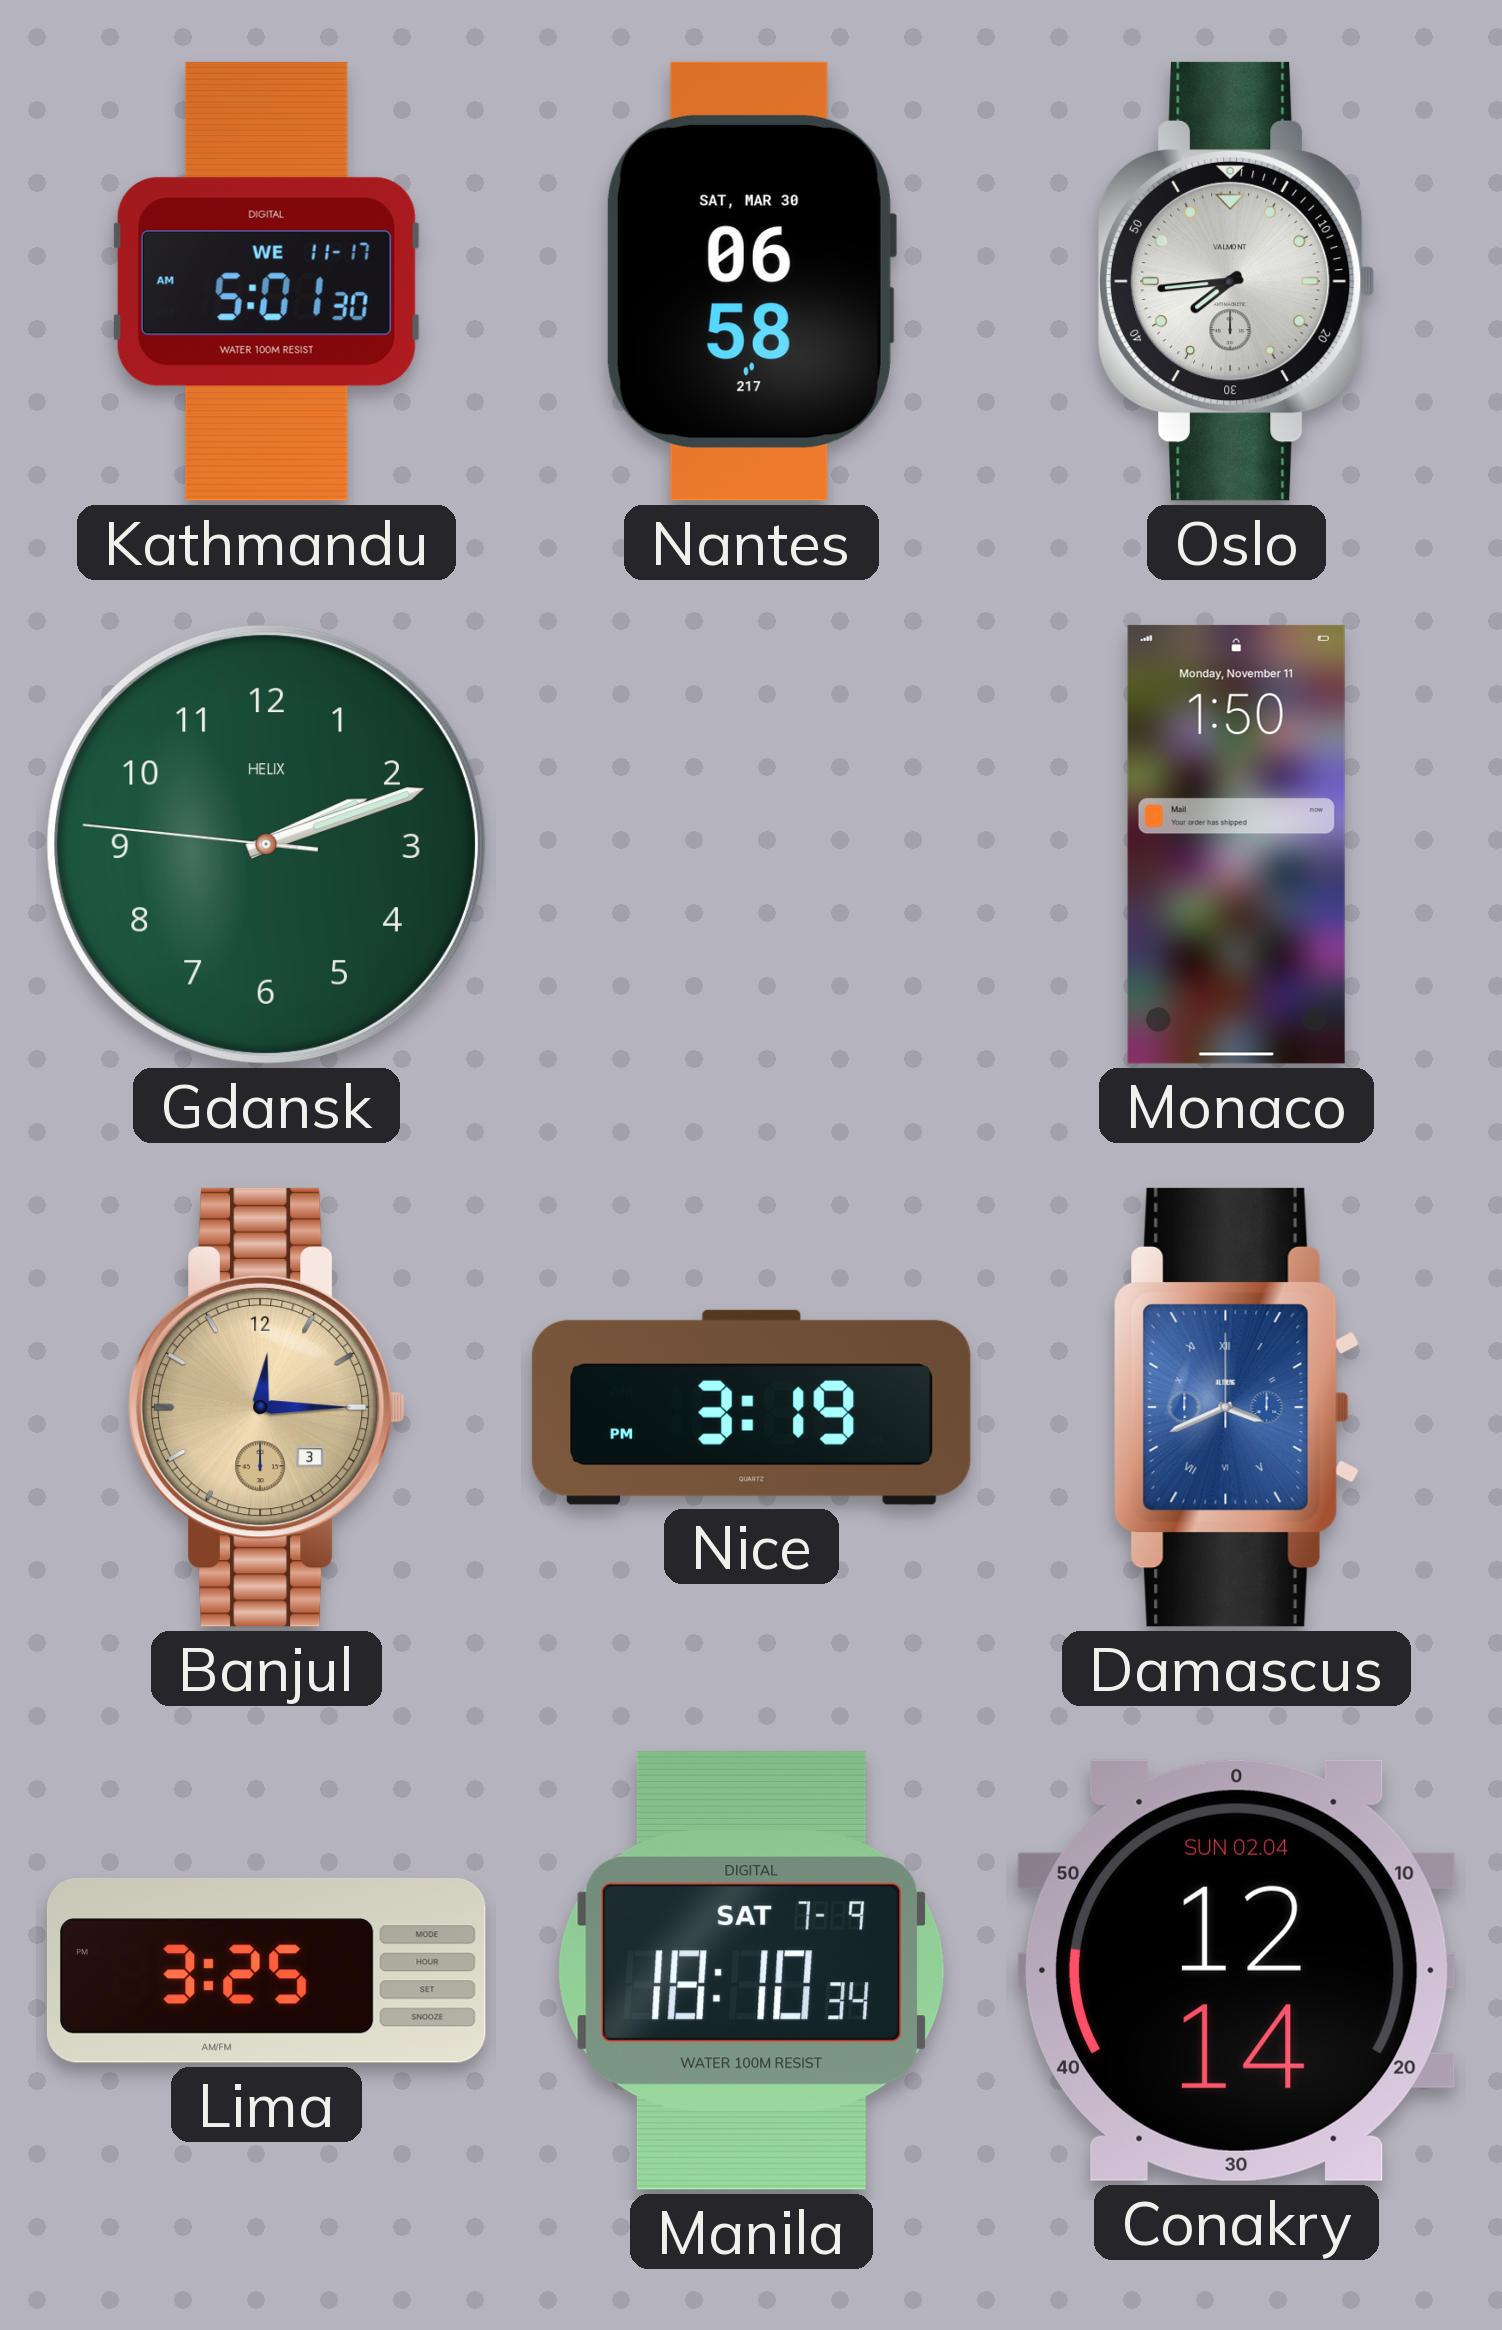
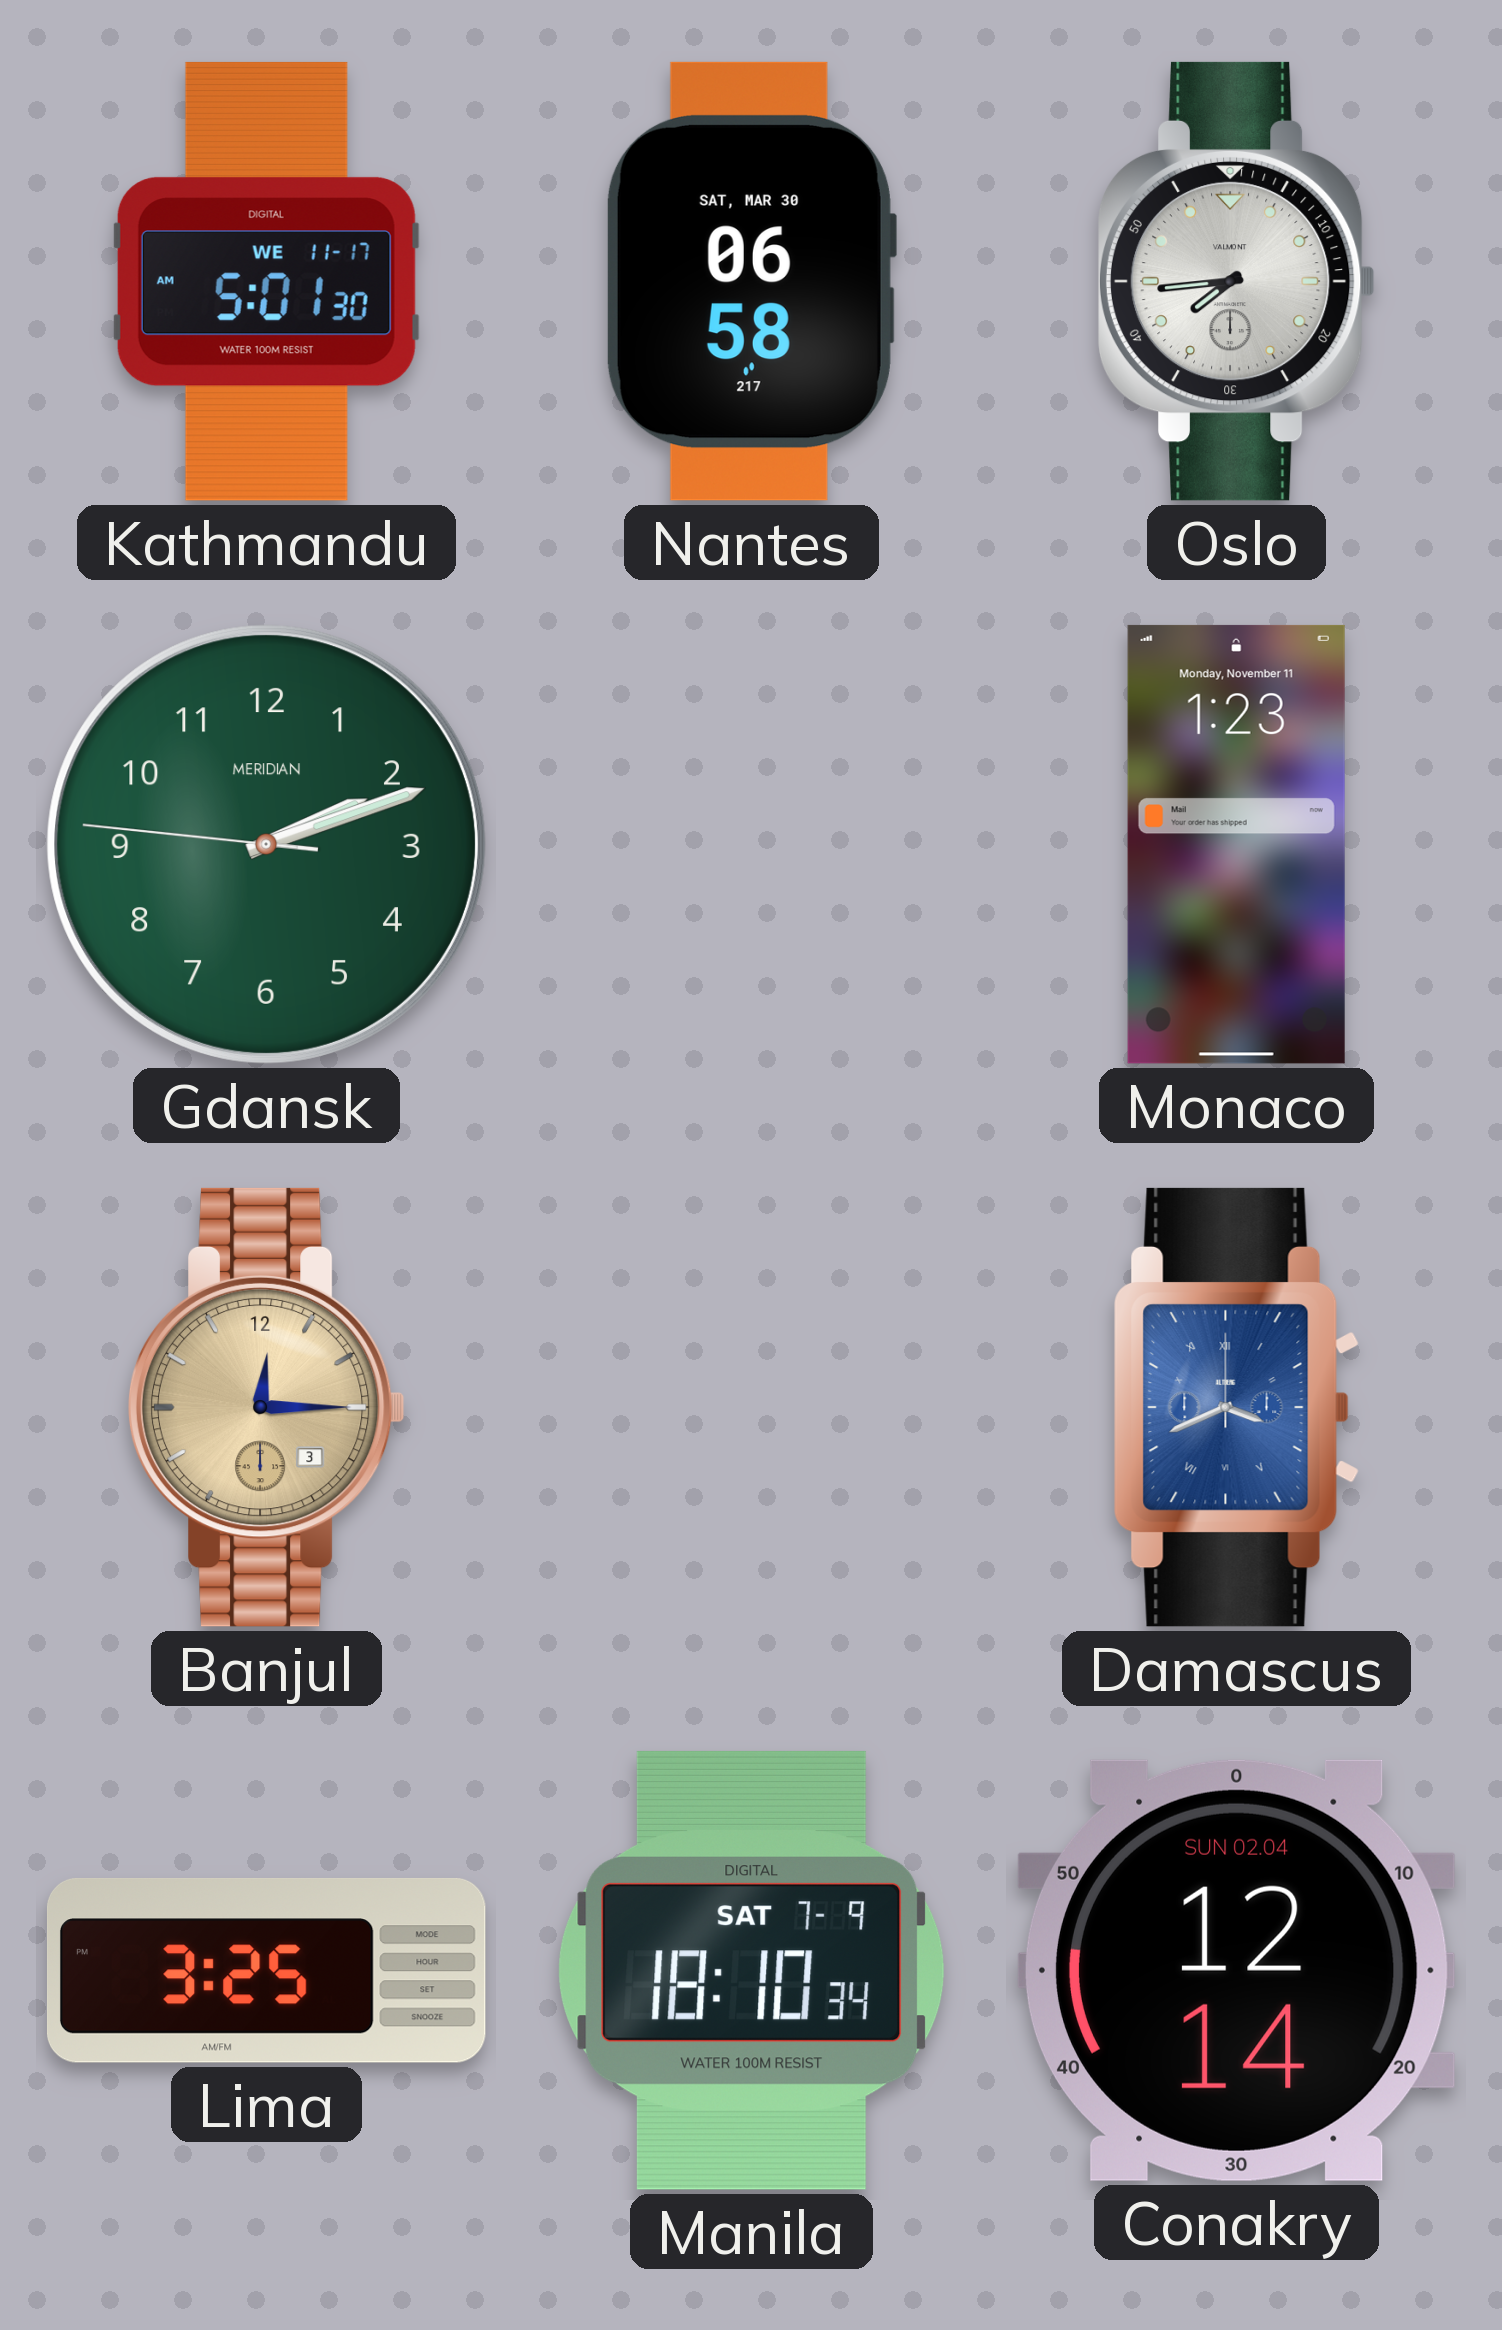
Gdansk brand: HELIX -> MERIDIAN
Monaco: 1:50 -> 1:23
Nice: 3:19 -> none
